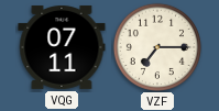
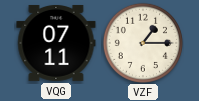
VZF: 7:15 -> 1:15
